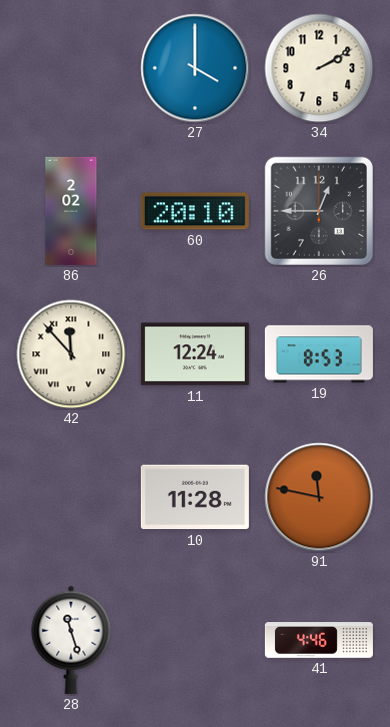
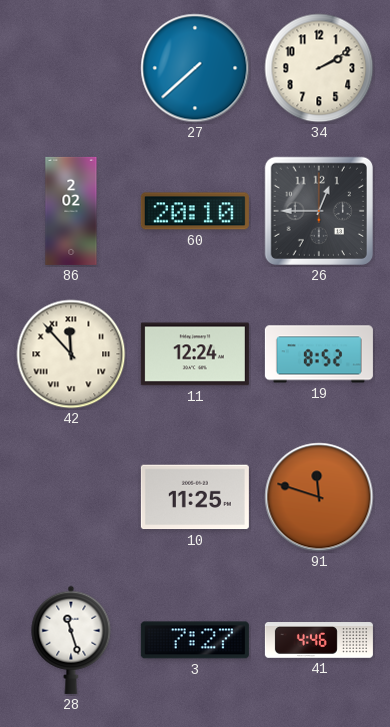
27: 4:00 -> 7:38
19: 8:53 -> 8:52
10: 11:28 -> 11:25
91: 11:47 -> 11:48
3: none -> 7:27
